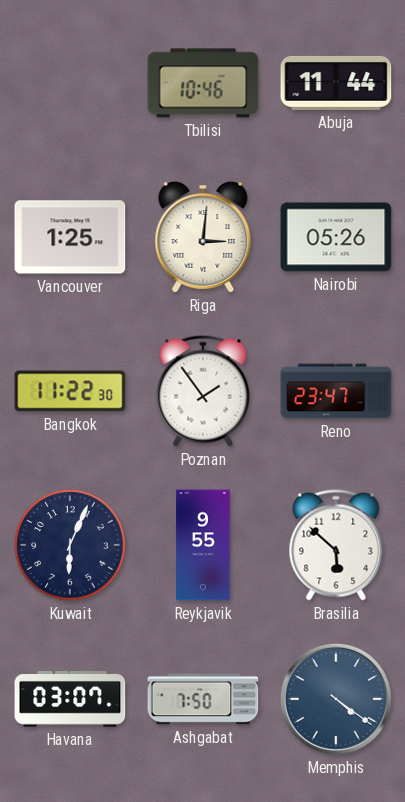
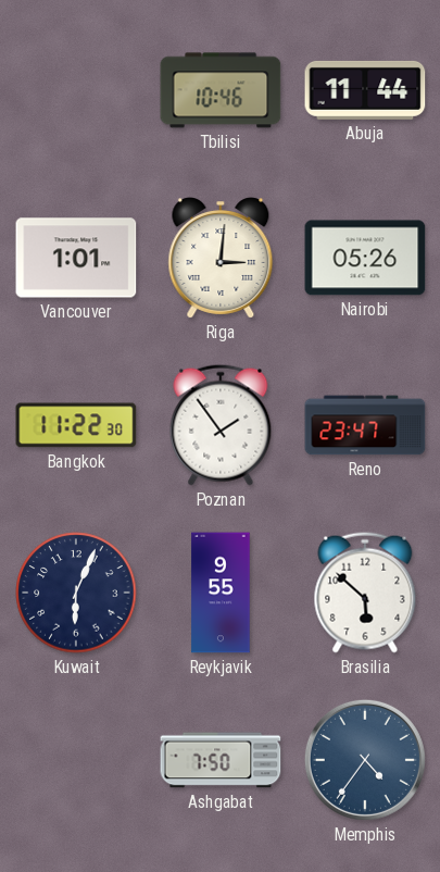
Vancouver: 1:25 -> 1:01
Havana: 03:07 -> none
Memphis: 4:21 -> 4:36
